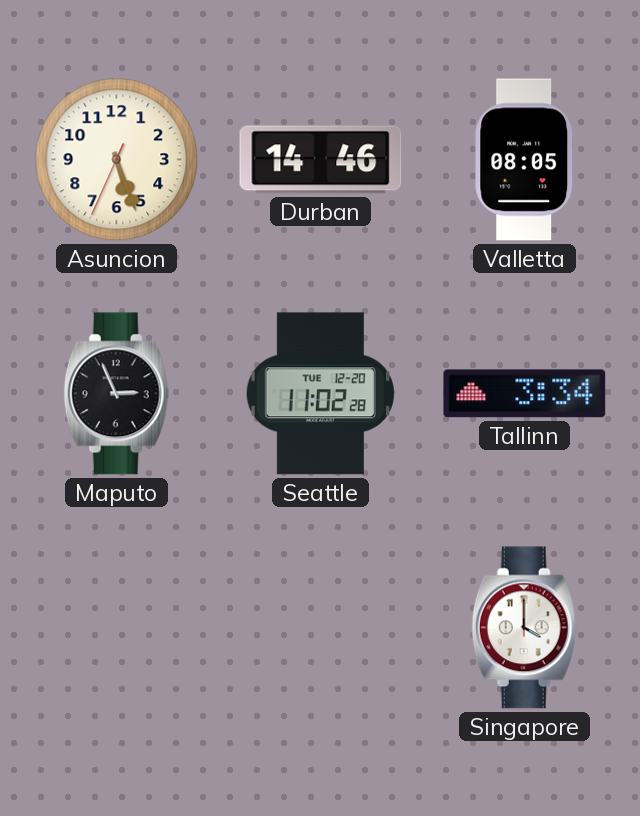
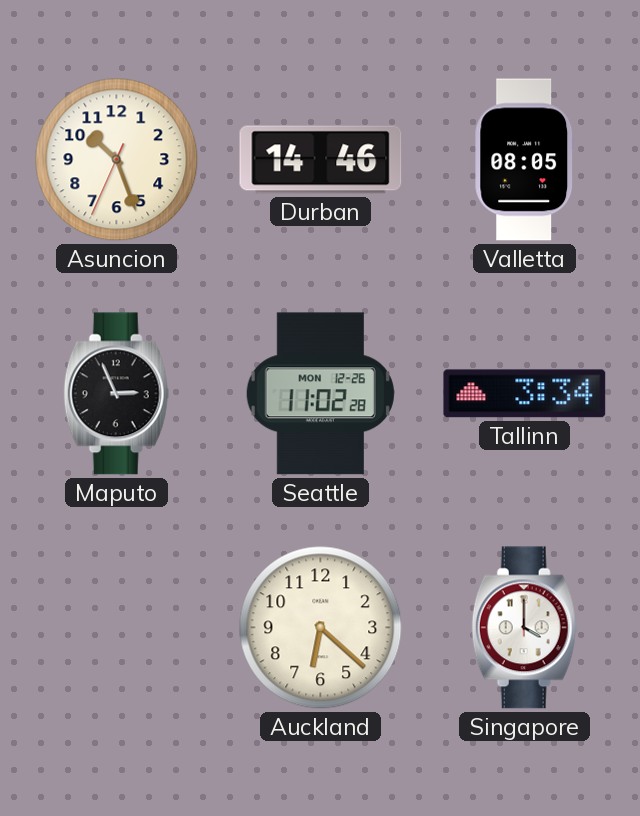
Asuncion: 5:26 -> 10:26
Seattle date: TUE 12-20 -> MON 12-26
Auckland: none -> 6:22
